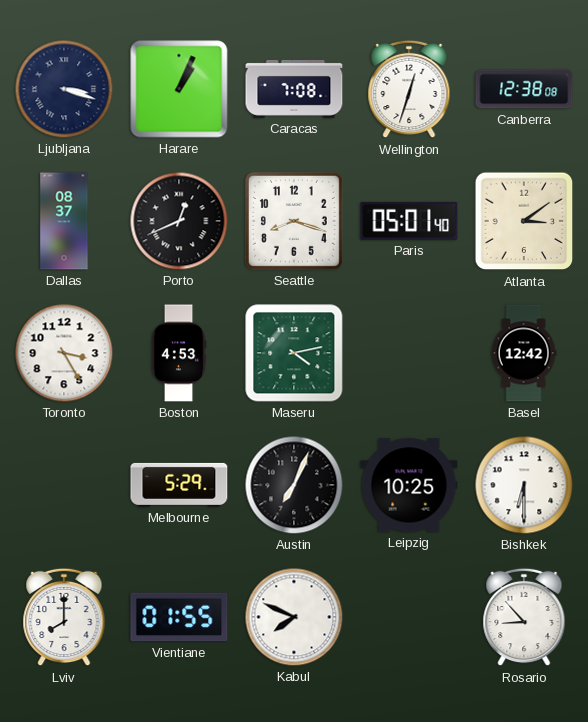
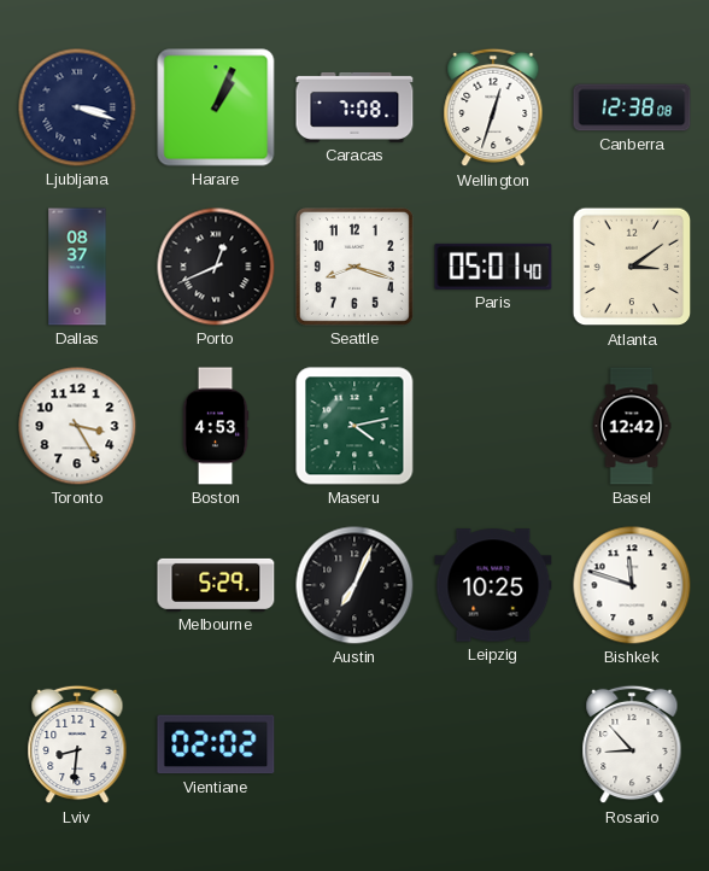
Bishkek: 6:30 -> 11:48
Lviv: 8:00 -> 8:31
Vientiane: 01:55 -> 02:02
Kabul: 7:49 -> none
